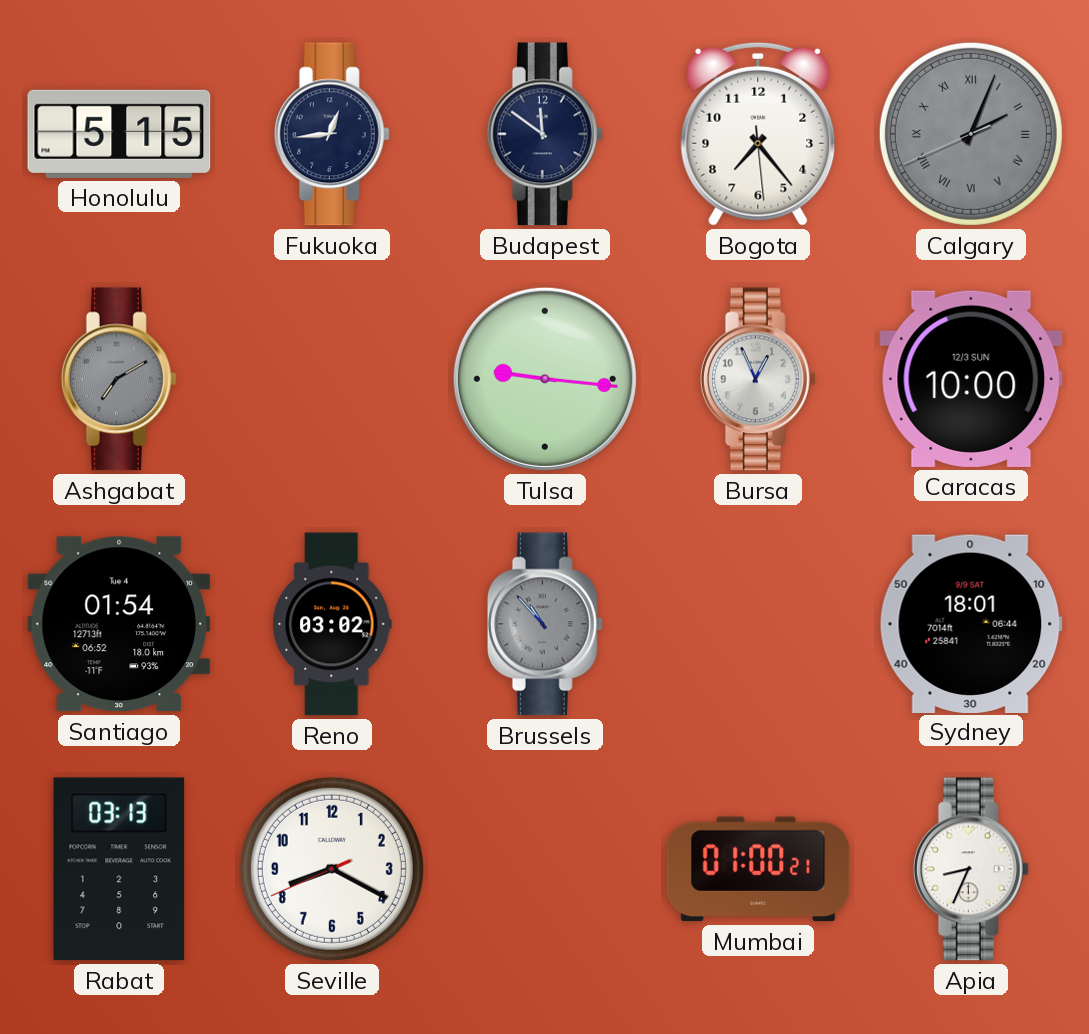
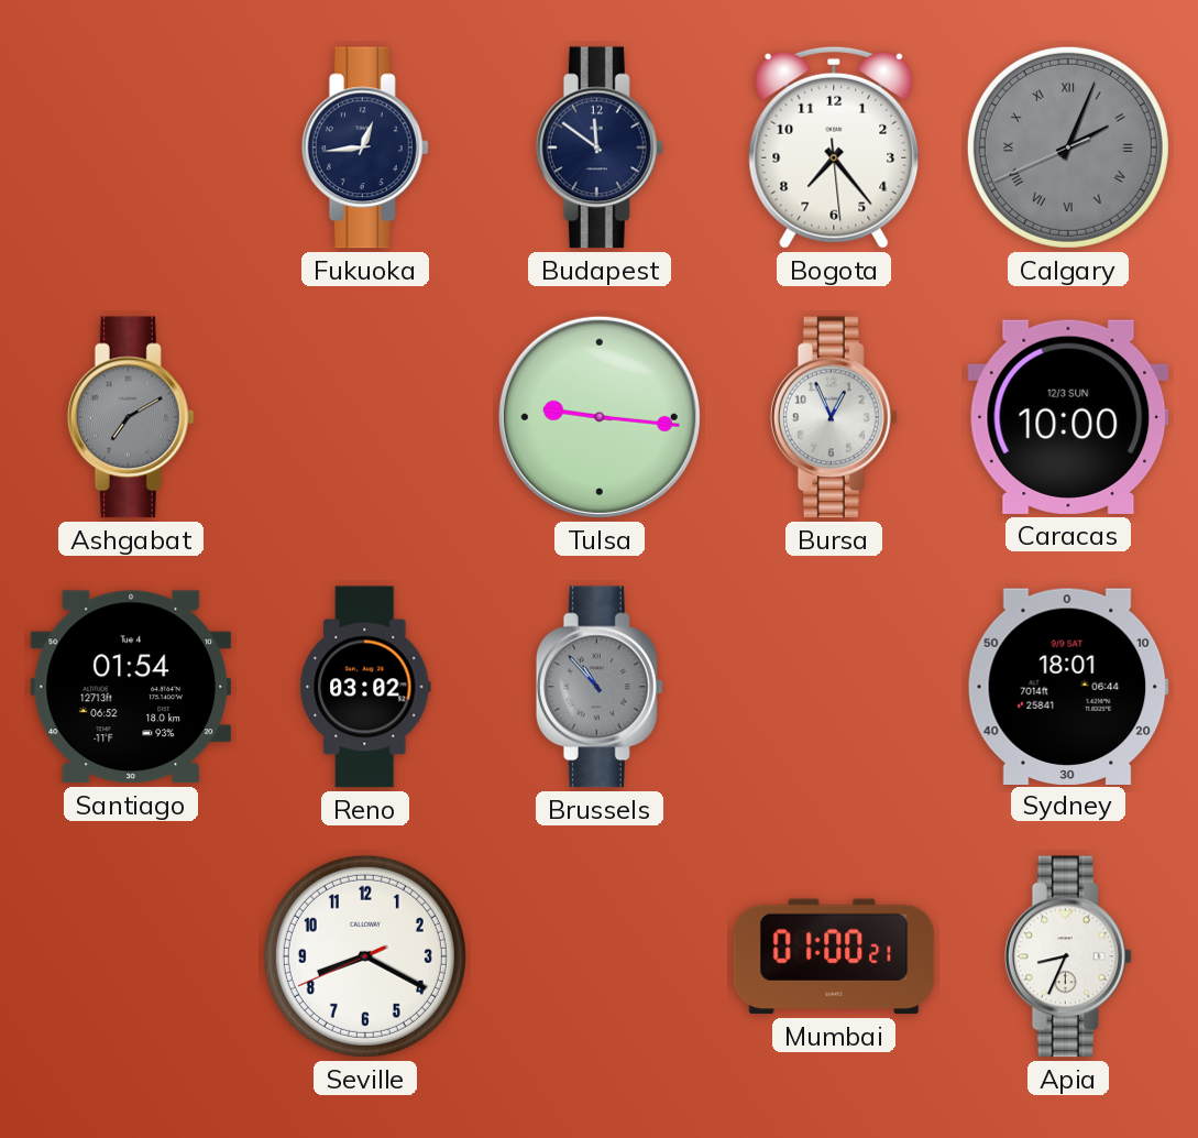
Honolulu: 5:15 -> none
Rabat: 03:13 -> none
